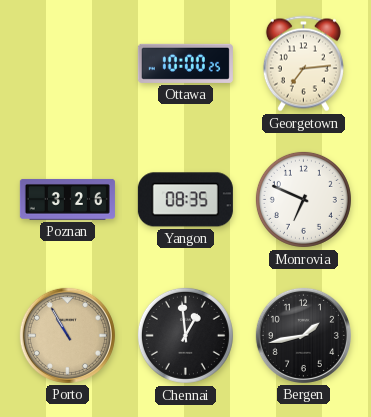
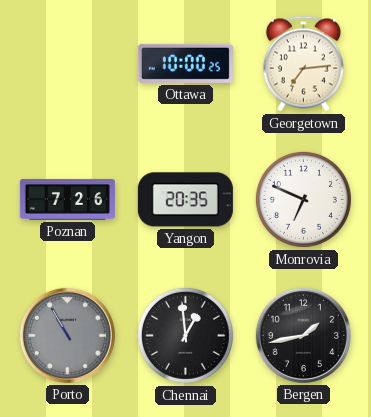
Poznan: 3:26 -> 7:26
Yangon: 08:35 -> 20:35
Porto dial: champagne -> grey
